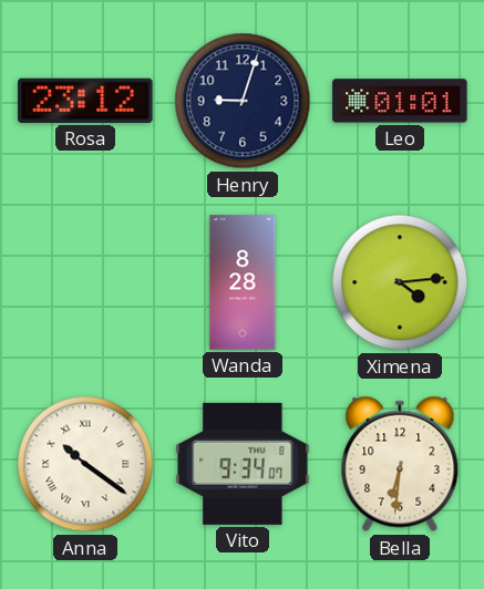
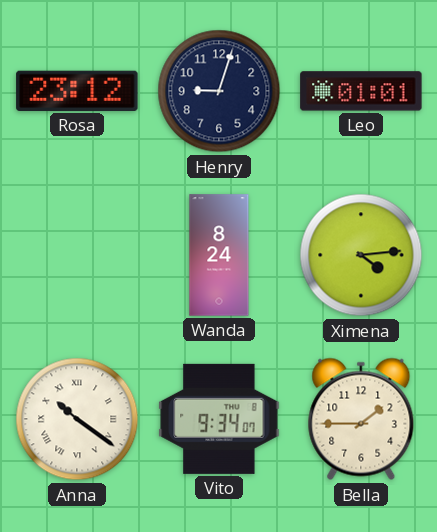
Wanda: 8:28 -> 8:24
Bella: 6:31 -> 1:45
